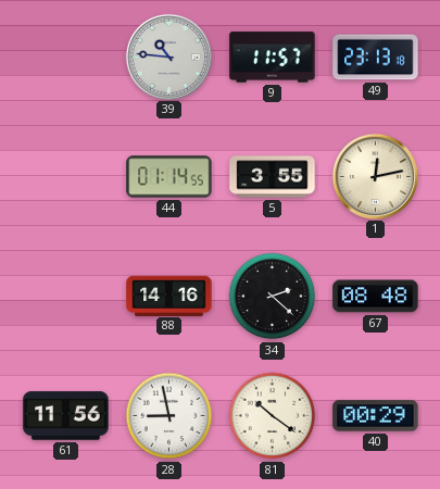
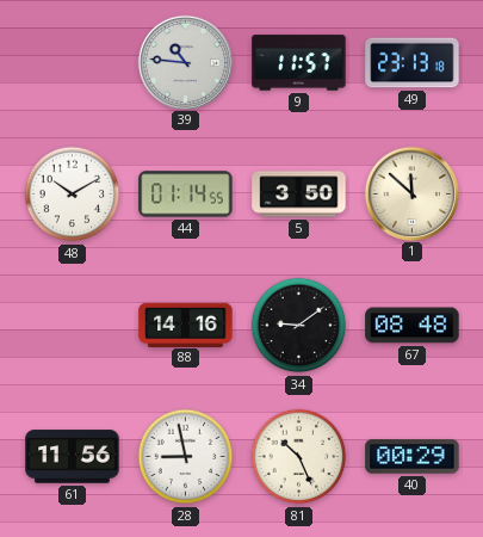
48: none -> 10:10
5: 3:55 -> 3:50
1: 12:13 -> 11:52
34: 2:22 -> 9:09
81: 10:21 -> 10:26
